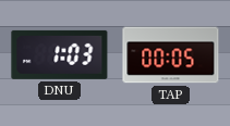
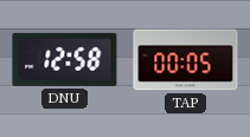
DNU: 1:03 -> 12:58
